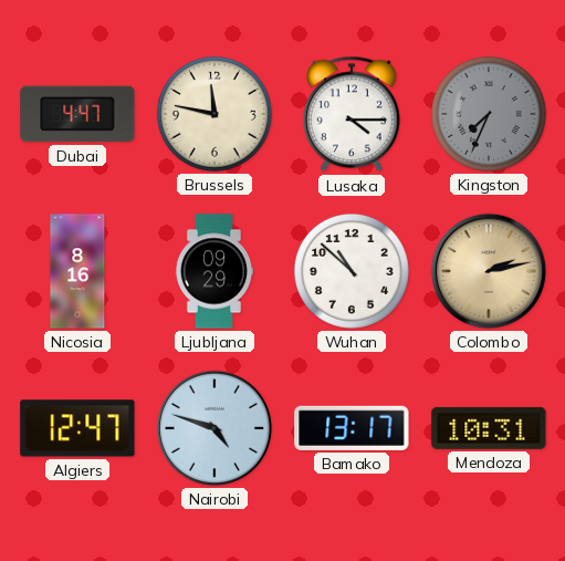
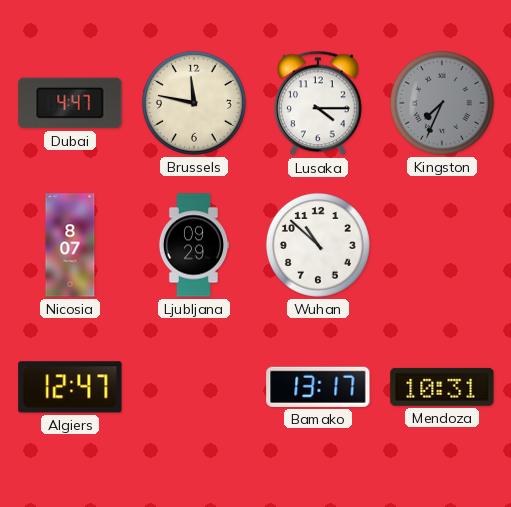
Nicosia: 8:16 -> 8:07
Colombo: 2:13 -> none
Nairobi: 4:48 -> none
